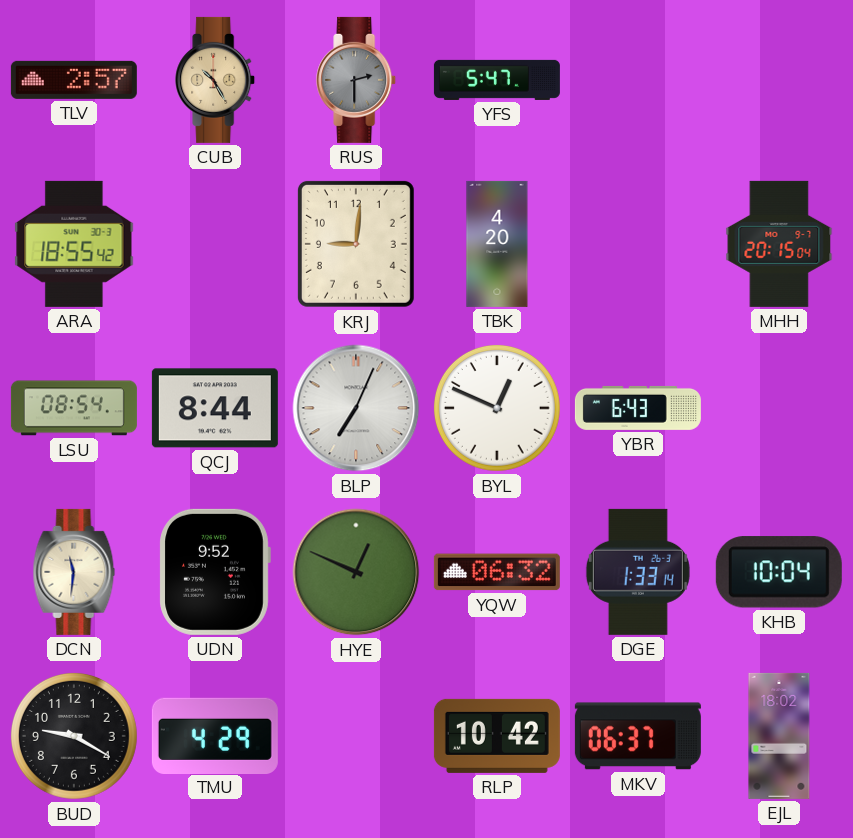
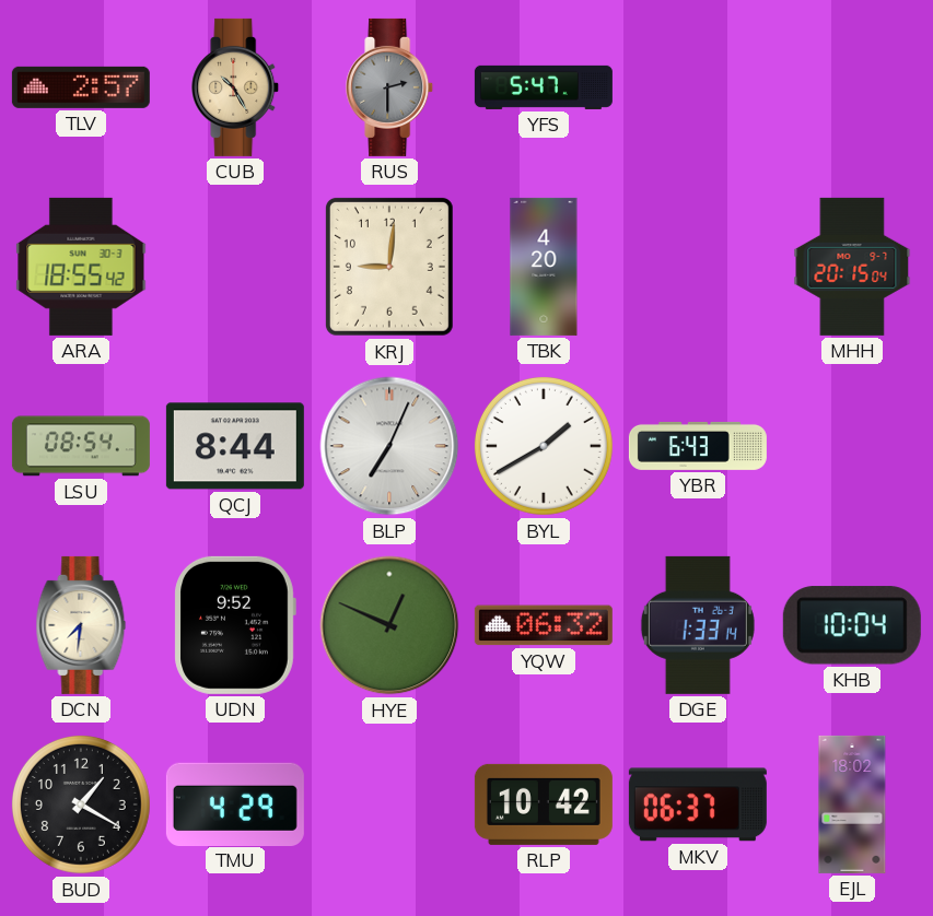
BYL: 12:49 -> 1:40
DCN: 11:31 -> 7:31
BUD: 9:20 -> 1:20
